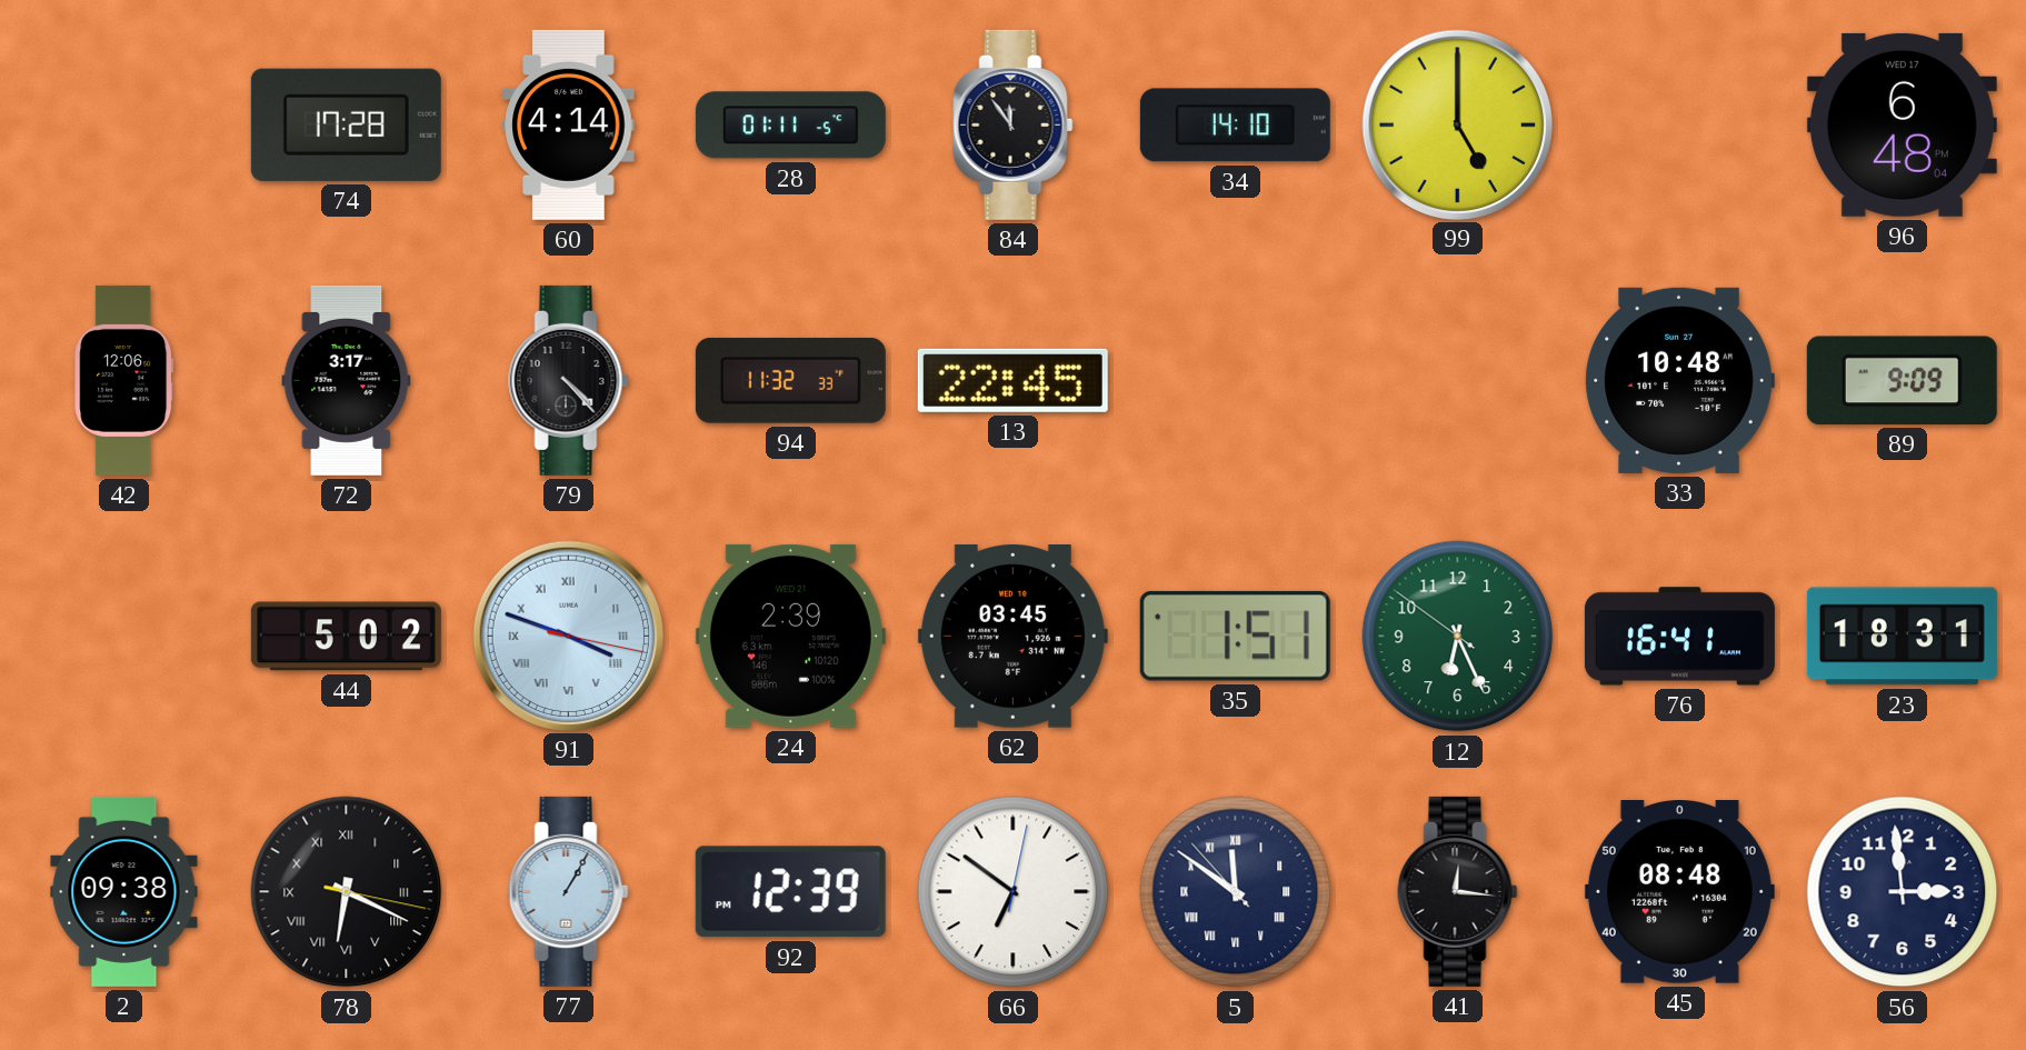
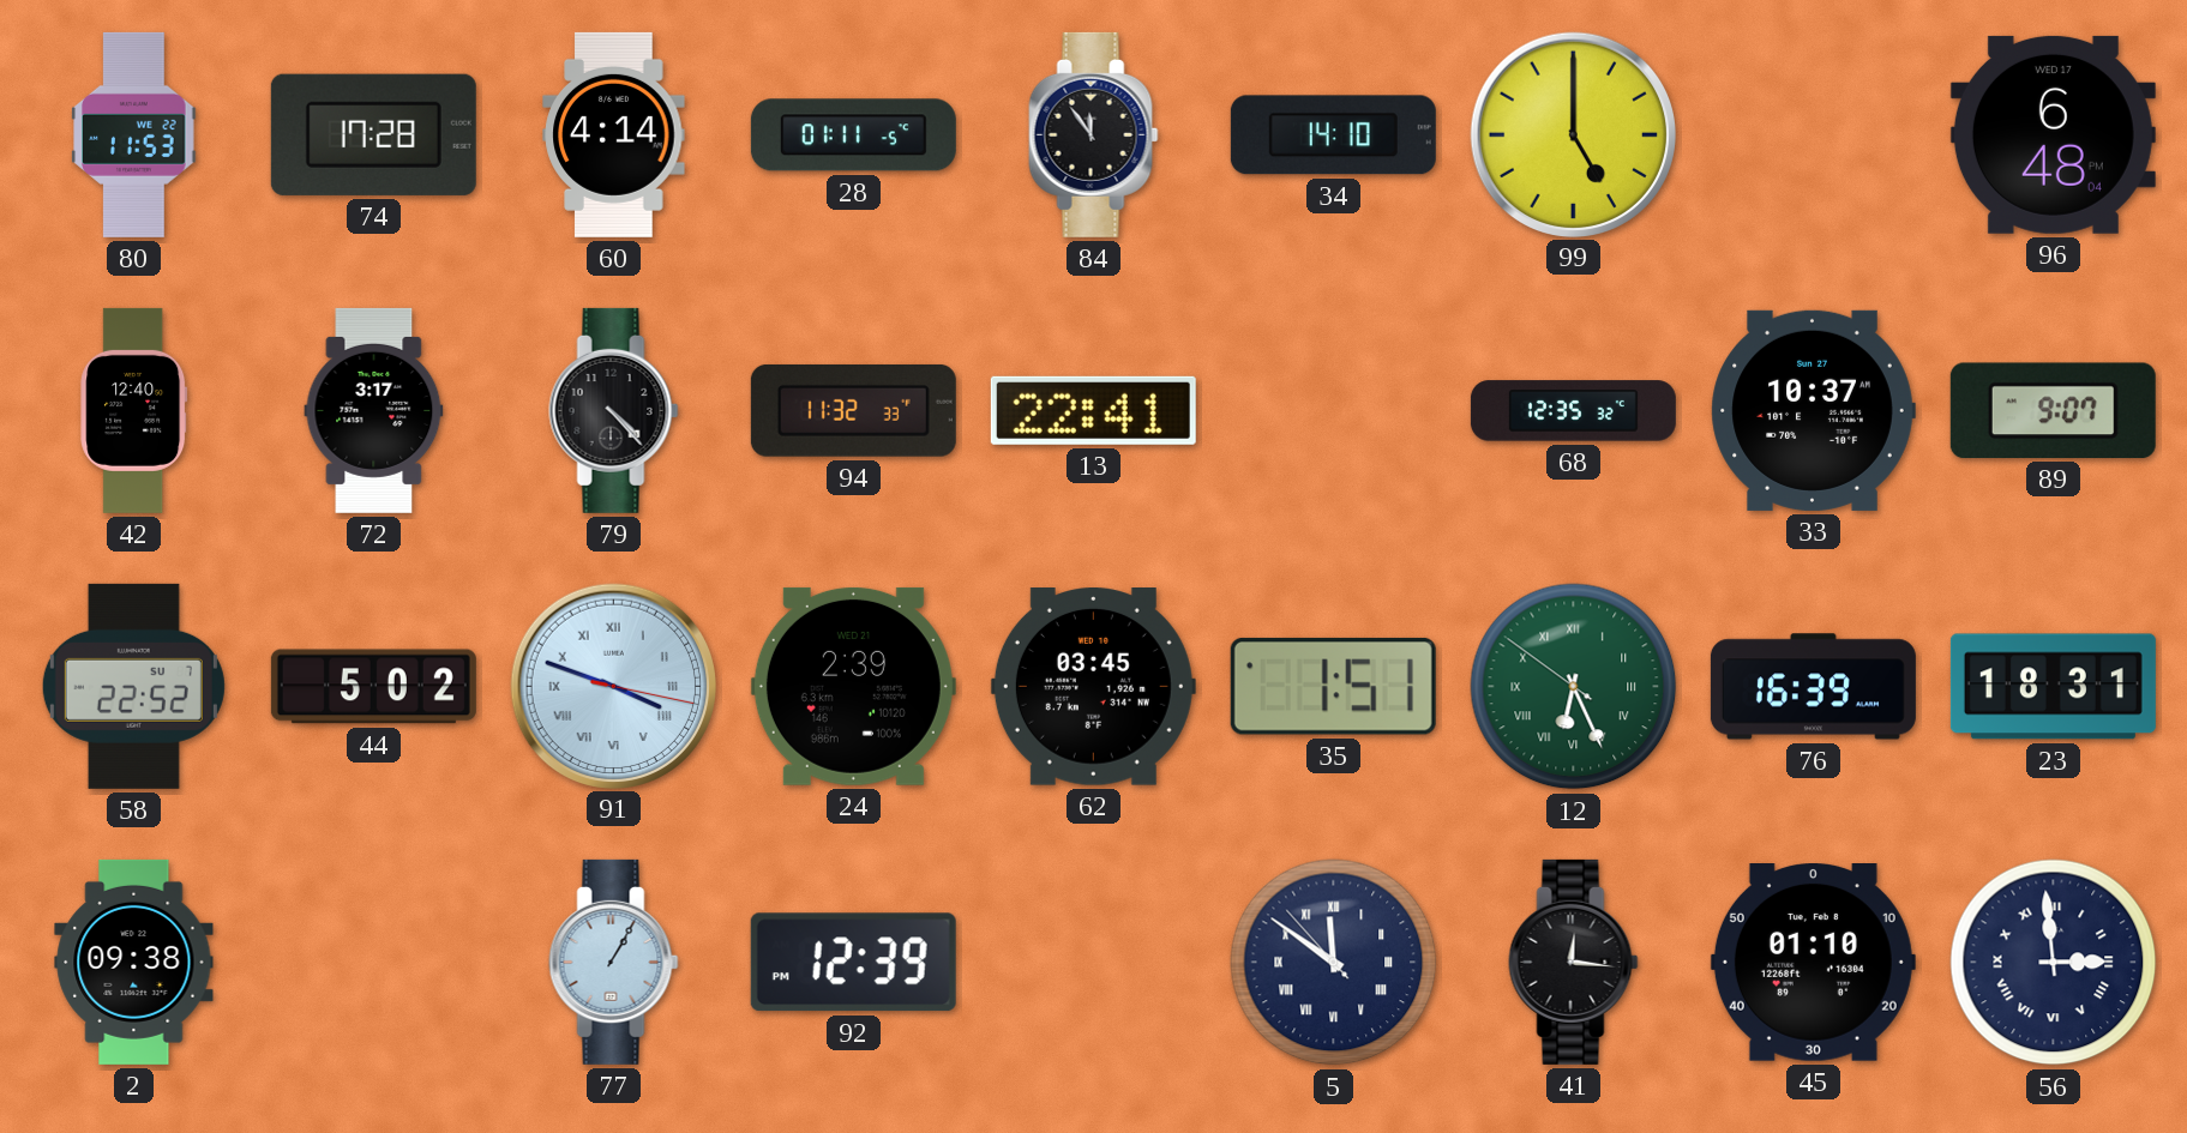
80: none -> 11:53
42: 12:06 -> 12:40
13: 22:45 -> 22:41
68: none -> 12:35
33: 10:48 -> 10:37
89: 9:09 -> 9:07
58: none -> 22:52
12 numerals: Arabic -> Roman
76: 16:41 -> 16:39
78: 6:19 -> none
66: 6:51 -> none
45: 08:48 -> 01:10
56 numerals: Arabic -> Roman
